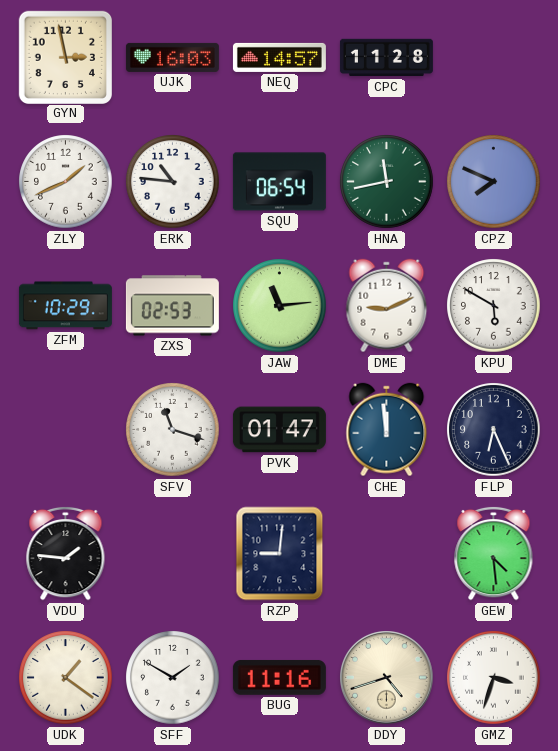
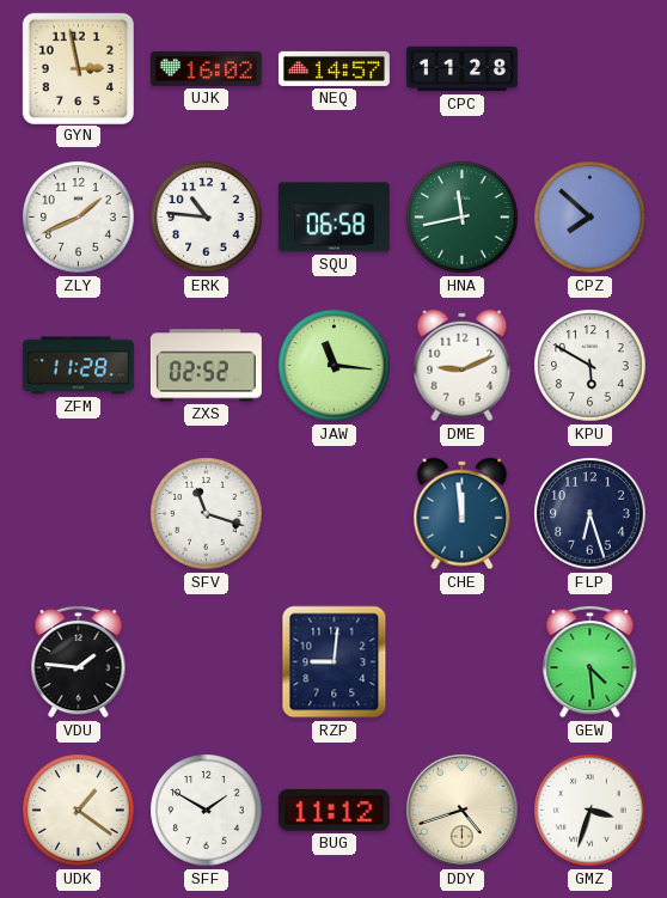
UJK: 16:03 -> 16:02
SQU: 06:54 -> 06:58
CPZ: 7:49 -> 7:52
ZFM: 10:29 -> 11:28
ZXS: 02:53 -> 02:52
JAW: 11:14 -> 11:16
PVK: 01:47 -> none
FLP: 6:26 -> 6:27
BUG: 11:16 -> 11:12
